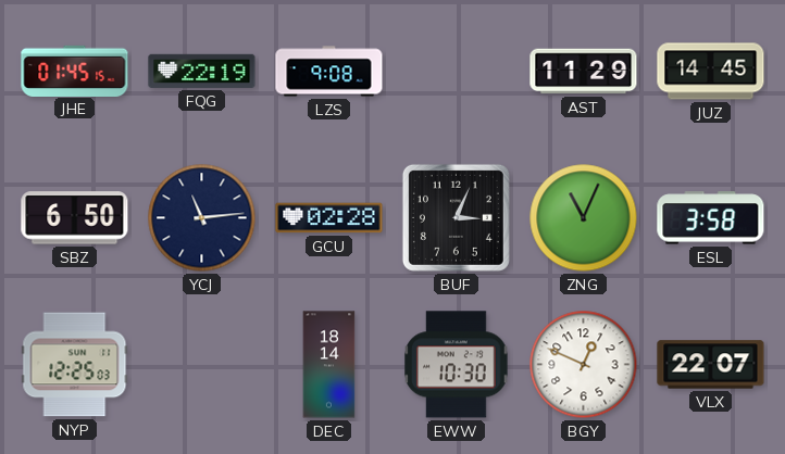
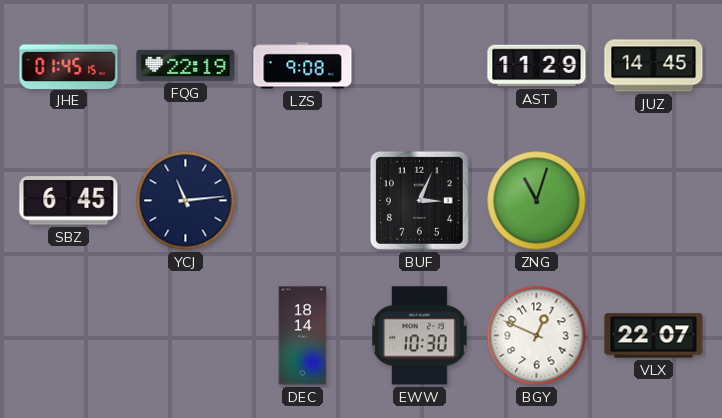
SBZ: 6:50 -> 6:45
GCU: 02:28 -> none
ZNG: 11:04 -> 11:03
ESL: 3:58 -> none
NYP: 12:25 -> none
